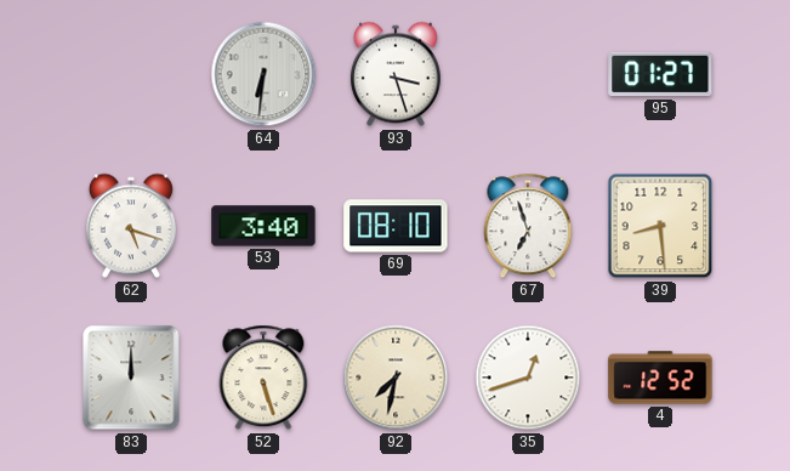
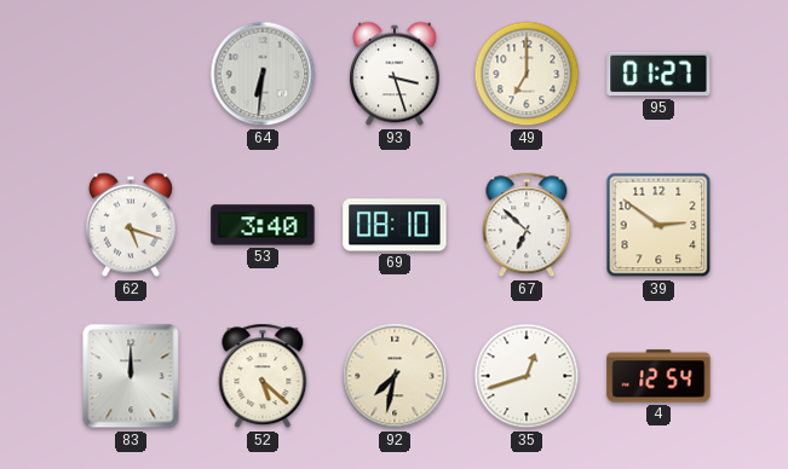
49: none -> 7:00
67: 6:57 -> 6:52
39: 8:29 -> 2:51
52: 5:27 -> 5:22
4: 12:52 -> 12:54
